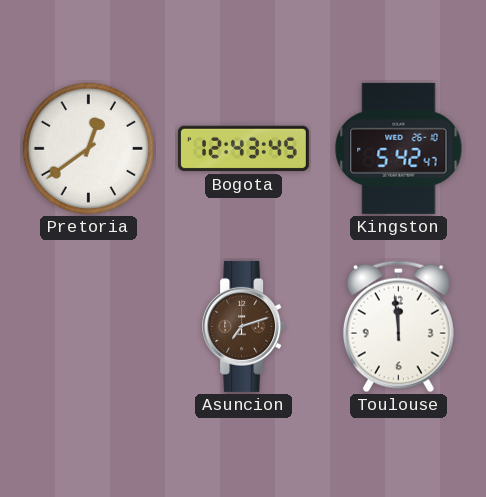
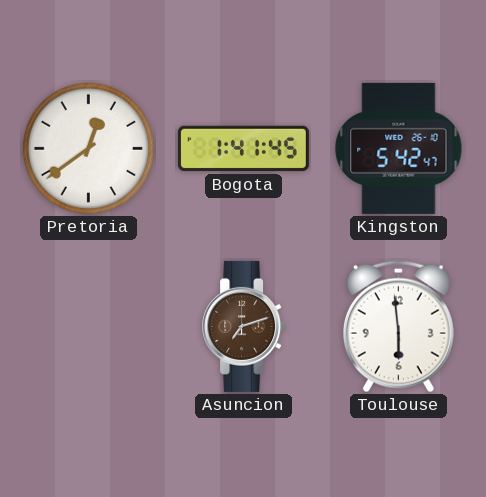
Bogota: 12:43 -> 1:41
Toulouse: 11:59 -> 5:59
